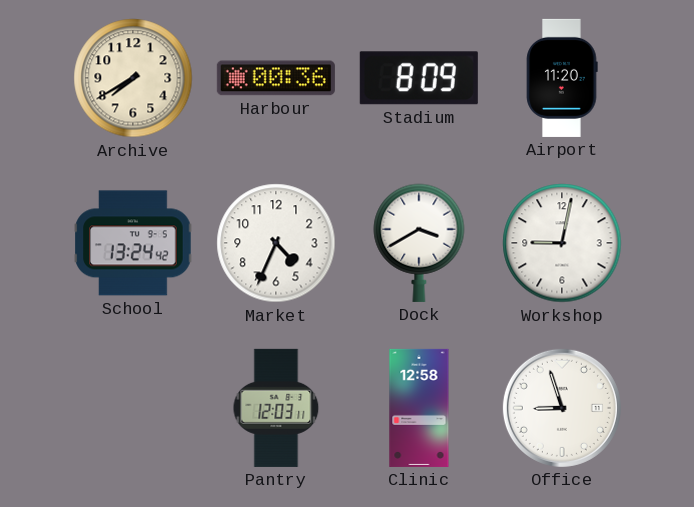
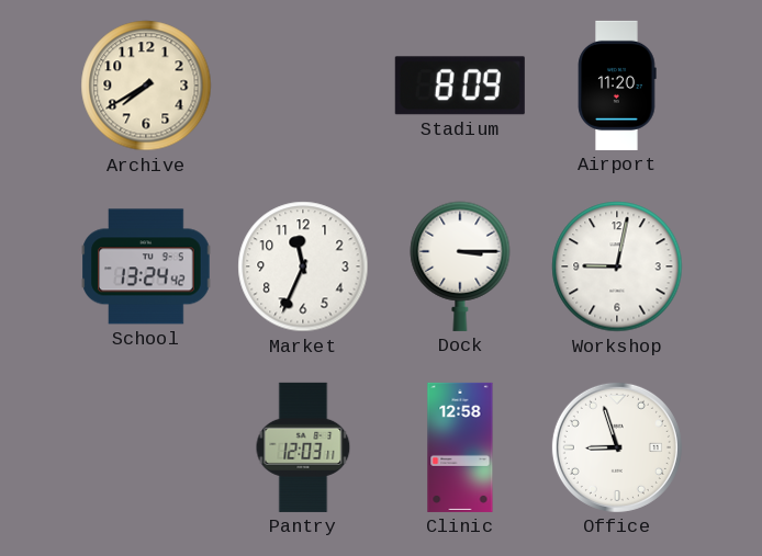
Harbour: 00:36 -> none
Market: 4:34 -> 11:34
Dock: 3:40 -> 3:15
